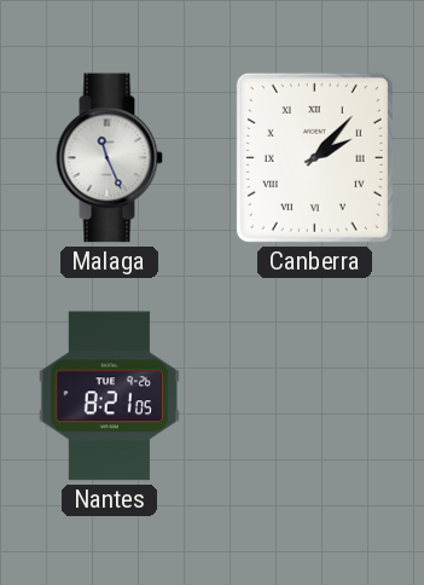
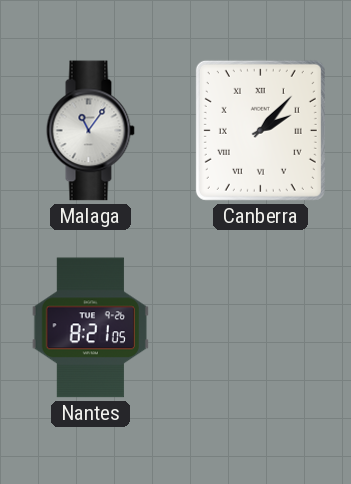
Malaga: 11:26 -> 11:06
